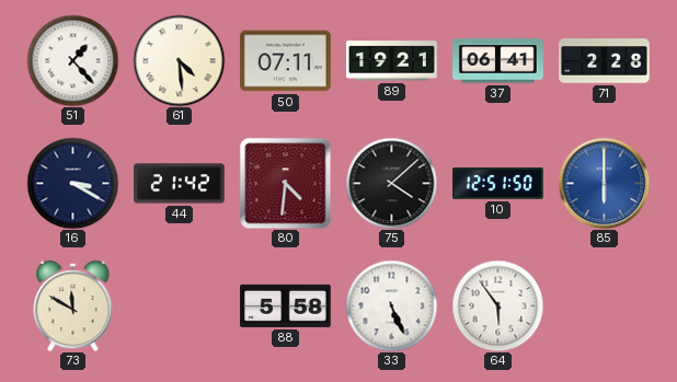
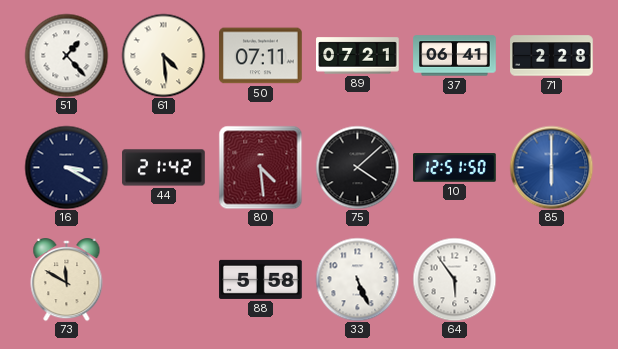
89: 19:21 -> 07:21
80: 4:31 -> 4:29
